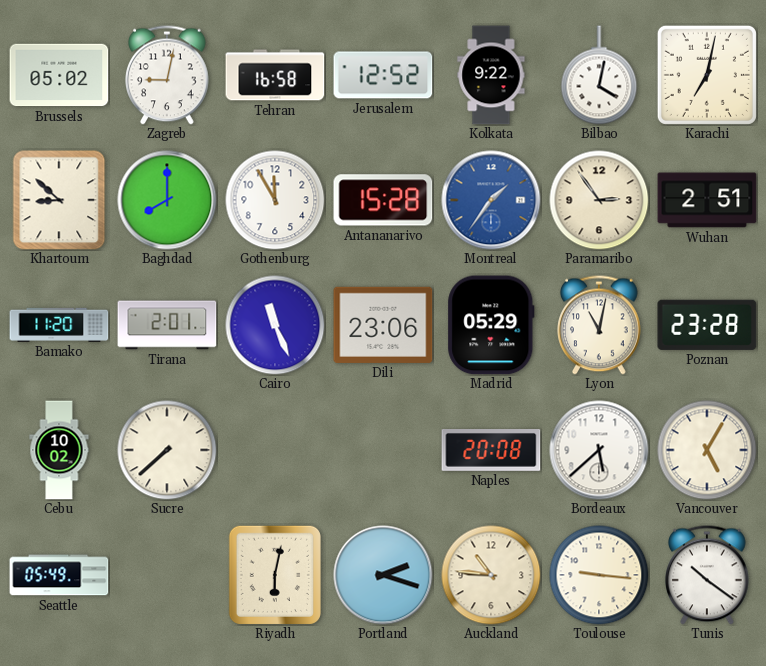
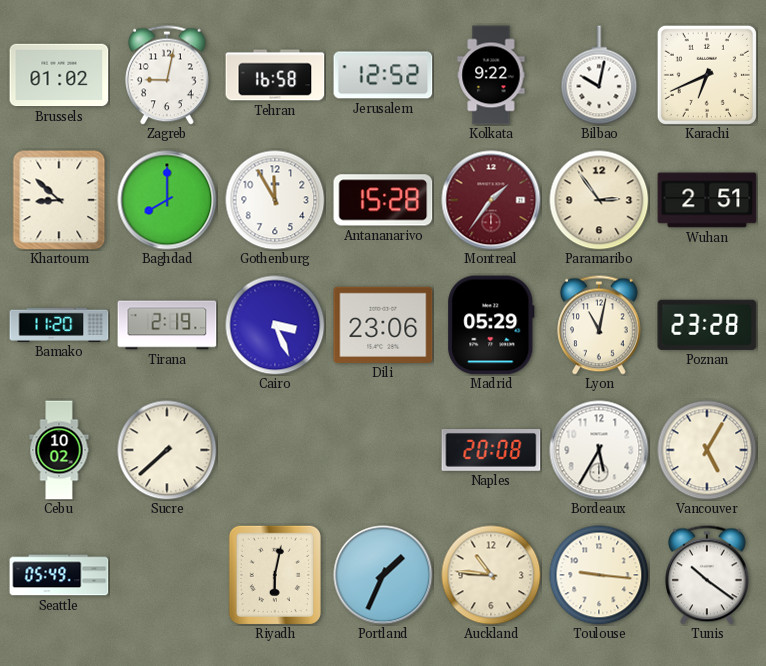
Brussels: 05:02 -> 01:02
Bilbao: 4:02 -> 10:02
Karachi: 7:02 -> 6:41
Montreal dial: blue -> burgundy
Tirana: 2:01 -> 2:19
Cairo: 11:26 -> 3:26
Bordeaux: 5:38 -> 5:35
Portland: 2:18 -> 1:34
